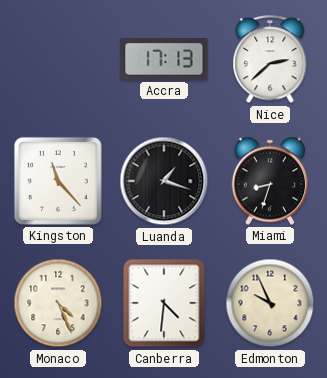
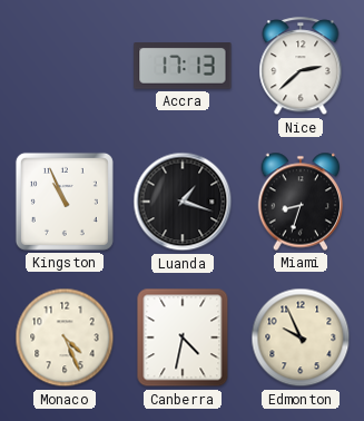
Kingston: 11:23 -> 10:56
Canberra: 4:31 -> 4:32
